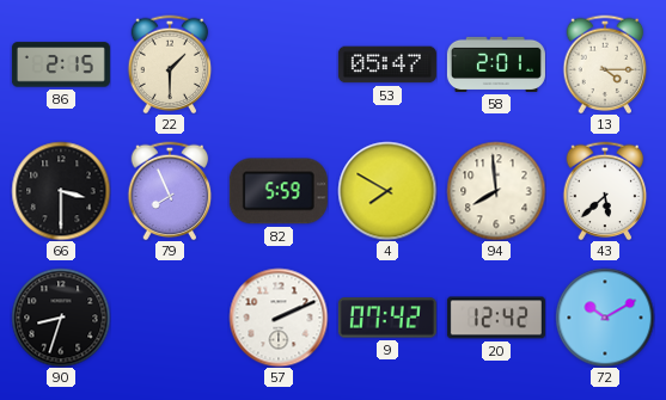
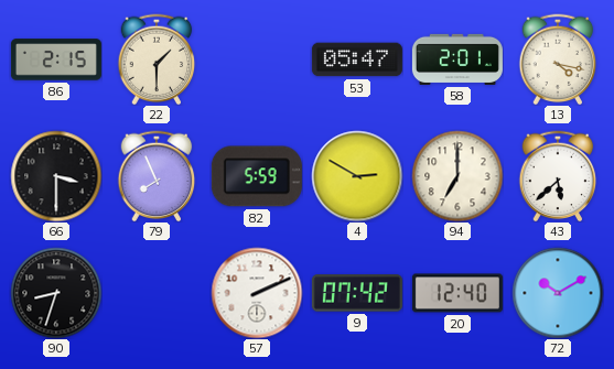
13: 4:15 -> 4:17
4: 7:50 -> 2:50
94: 7:59 -> 7:00
20: 12:42 -> 12:40
